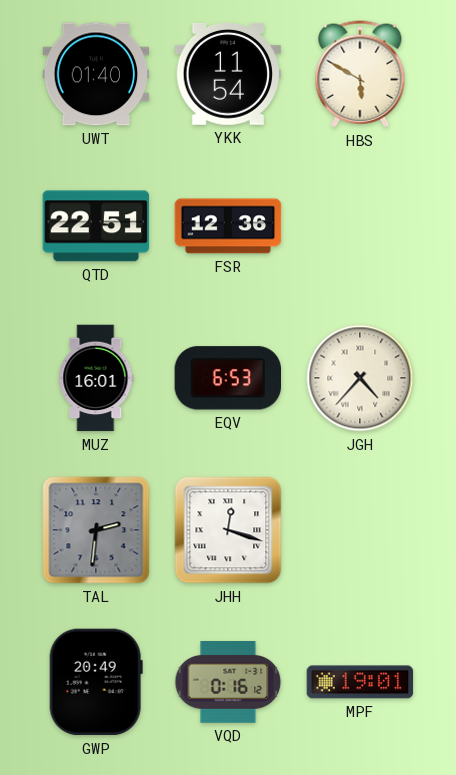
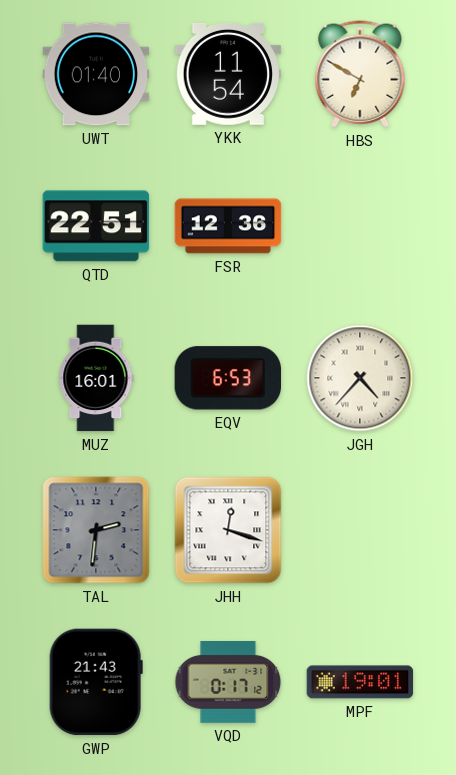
HBS: 5:50 -> 6:50
GWP: 20:49 -> 21:43
VQD: 0:16 -> 0:17
